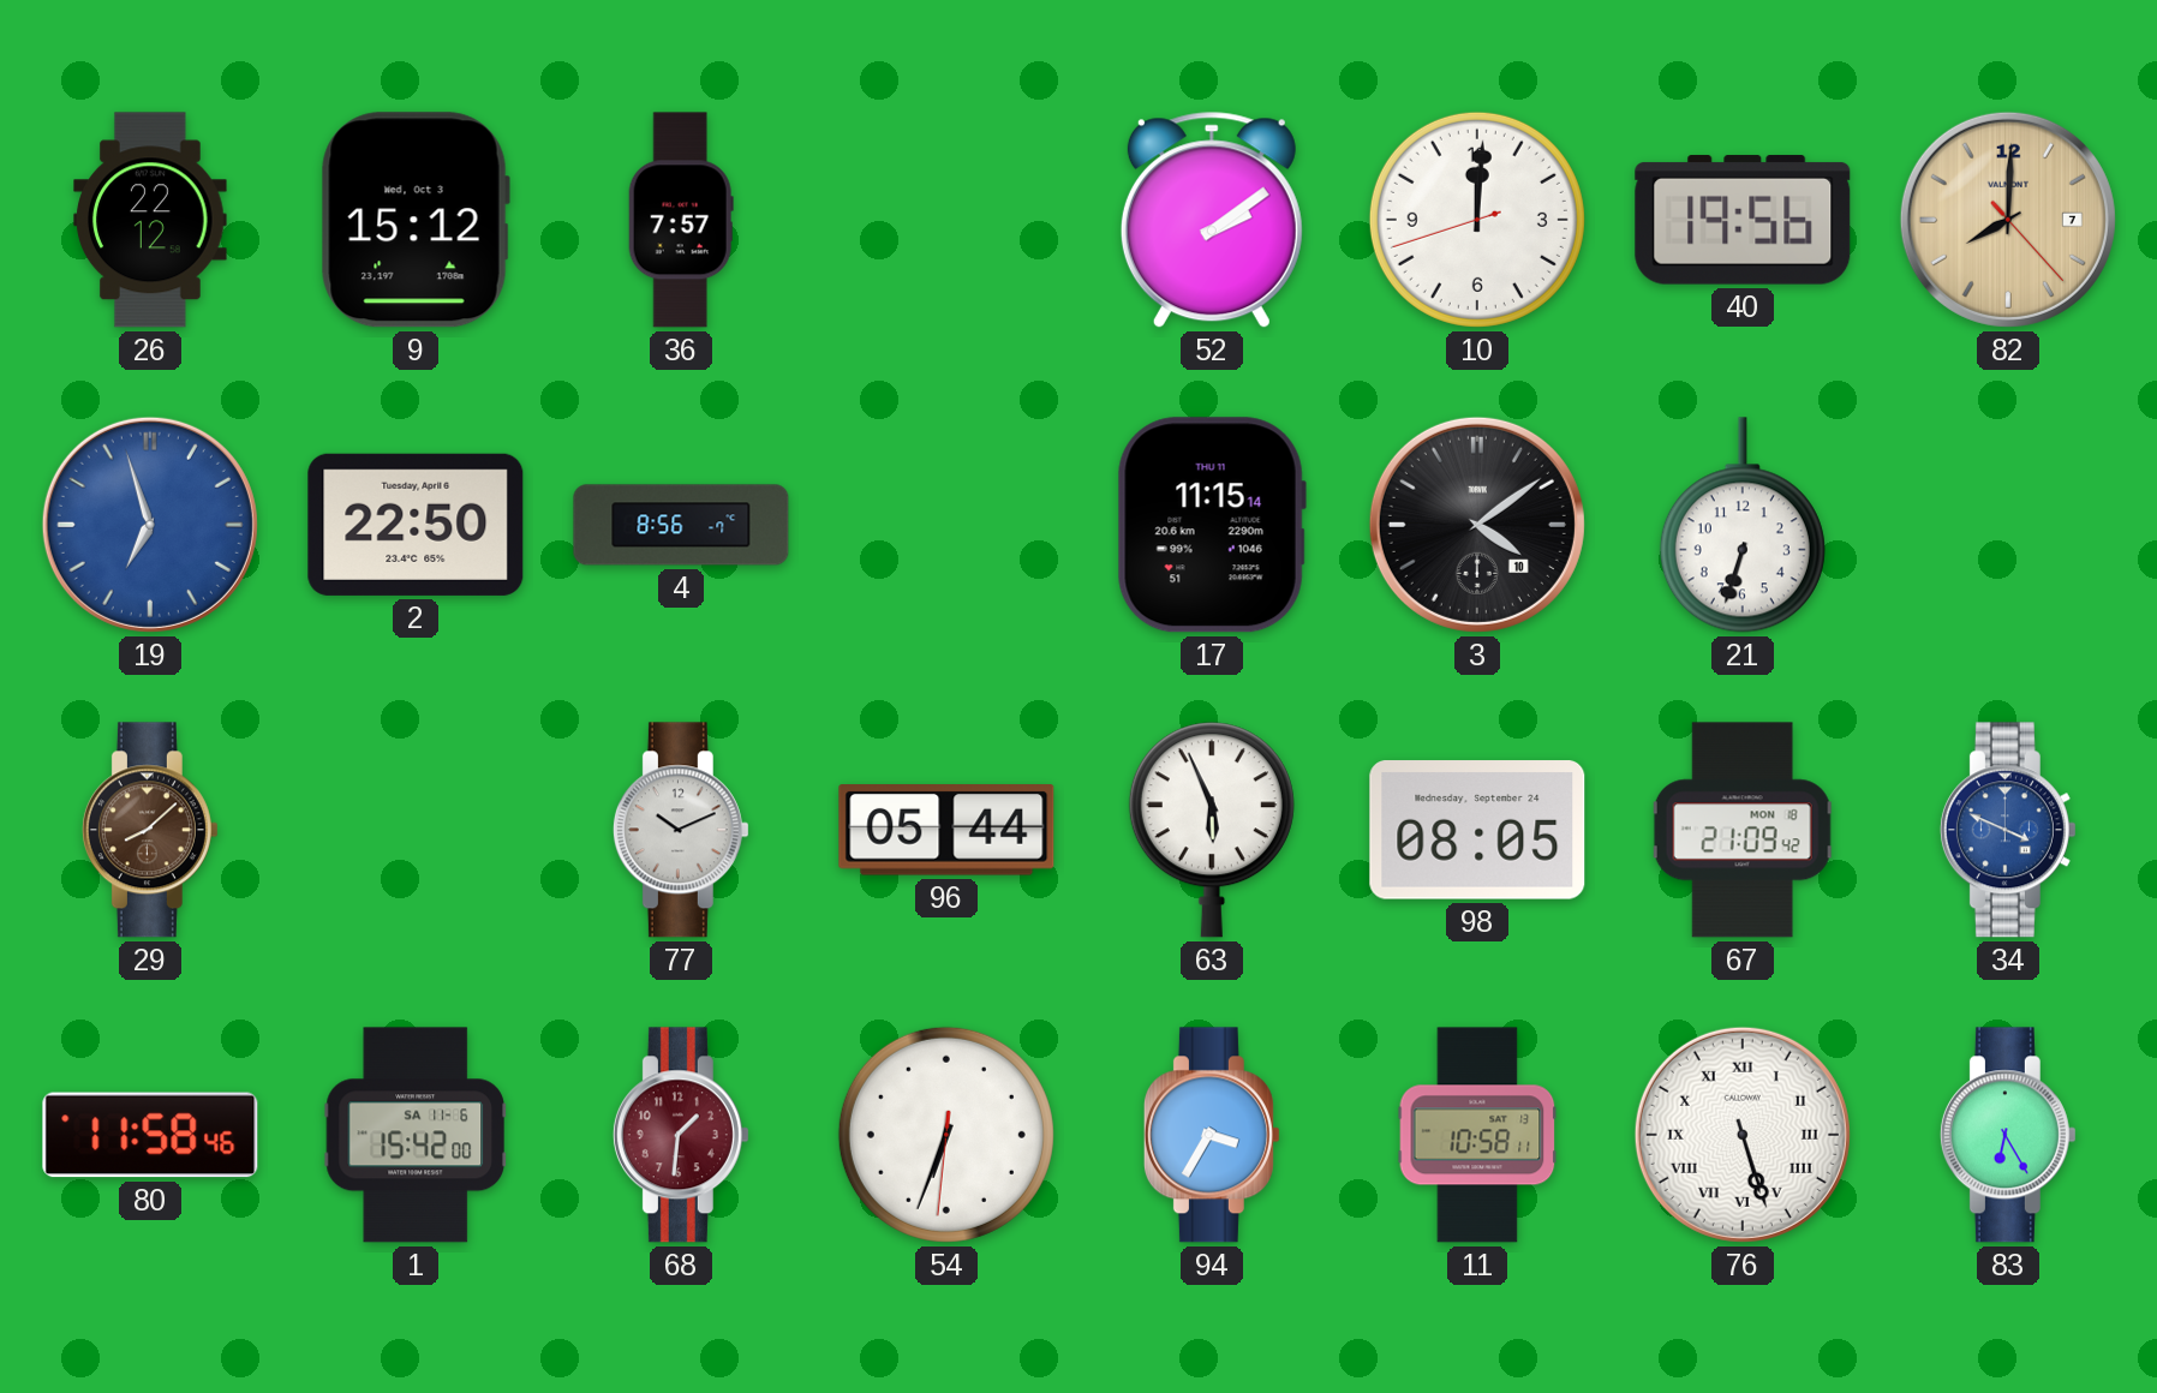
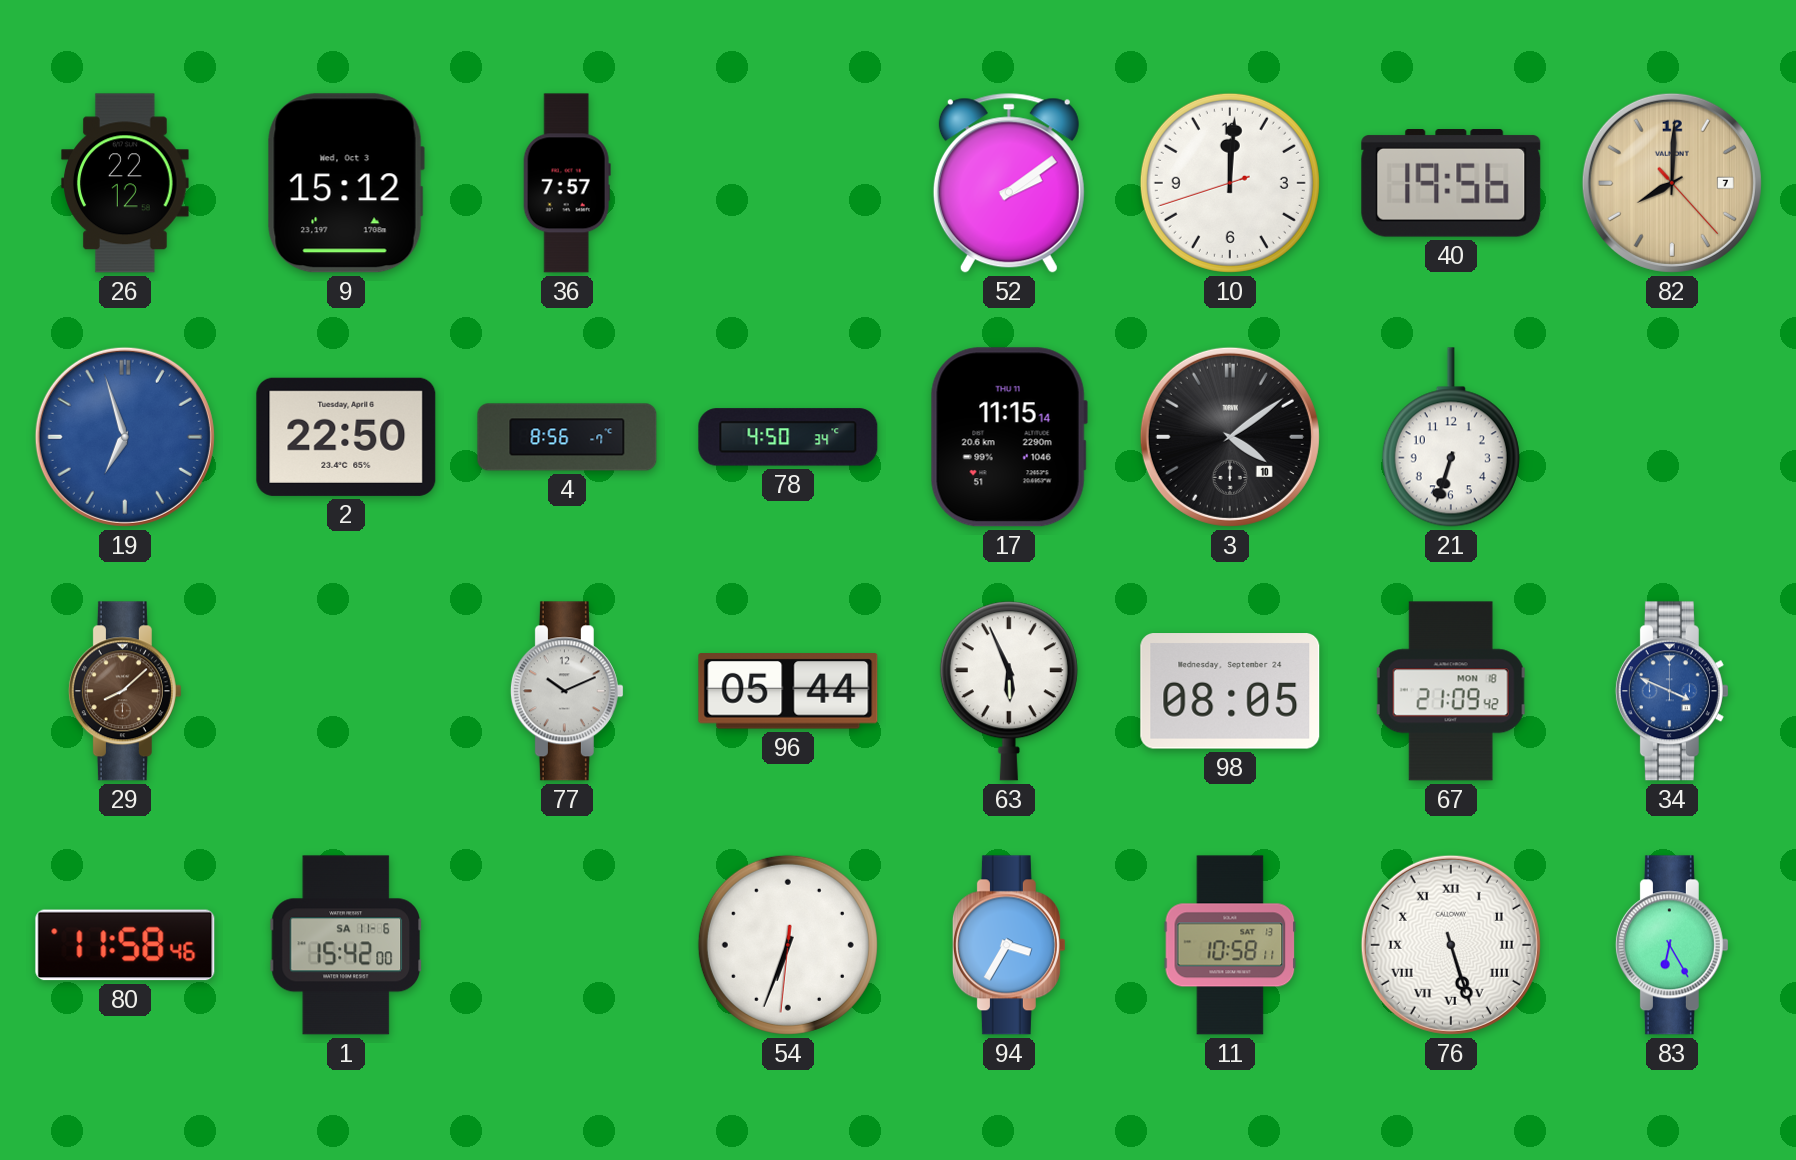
78: none -> 4:50
68: 1:31 -> none
